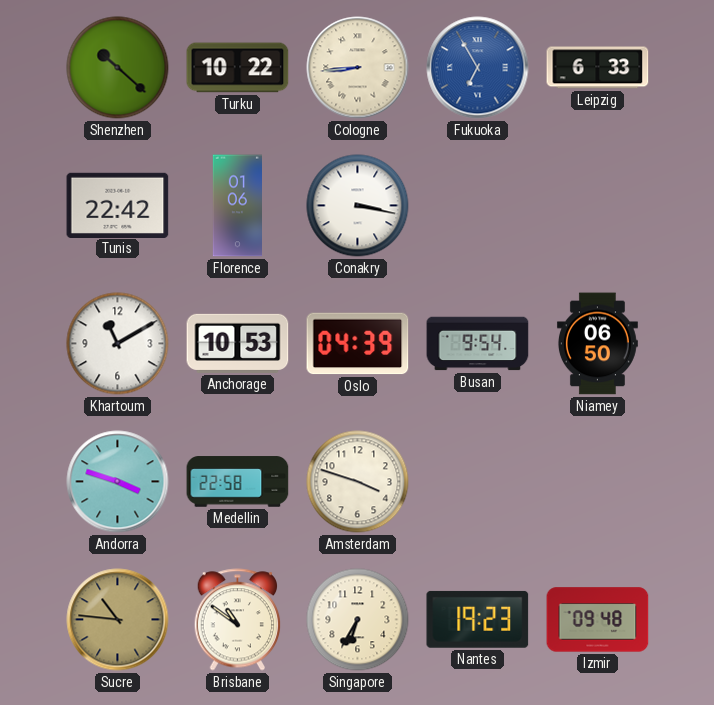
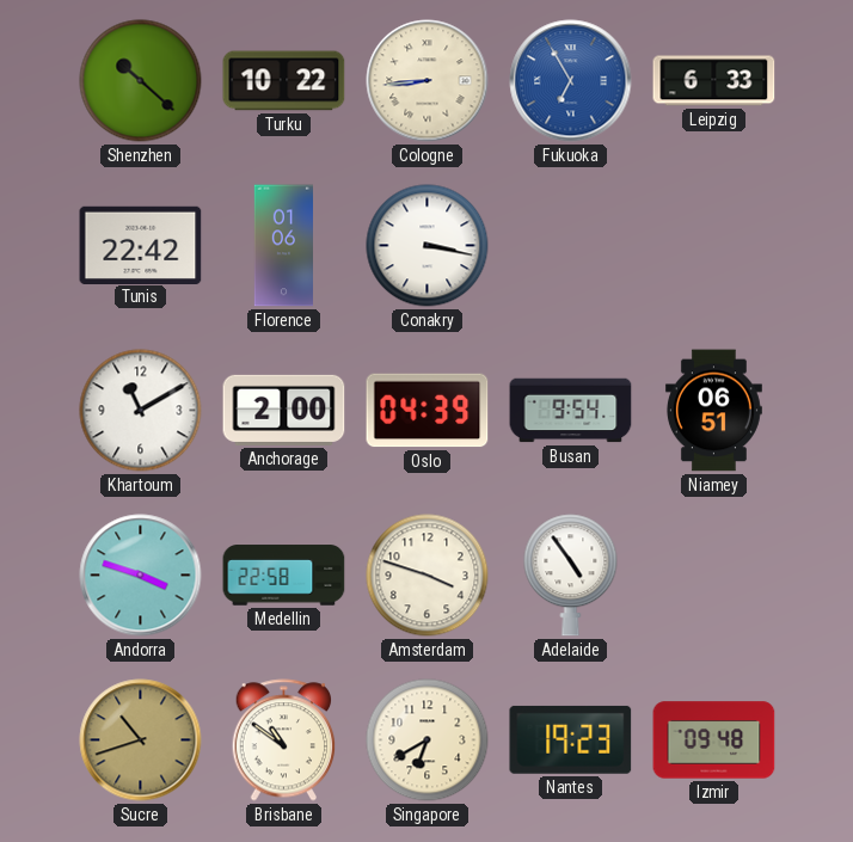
Anchorage: 10:53 -> 2:00
Niamey: 06:50 -> 06:51
Adelaide: none -> 4:54
Sucre: 10:46 -> 10:42
Singapore: 6:35 -> 6:40
